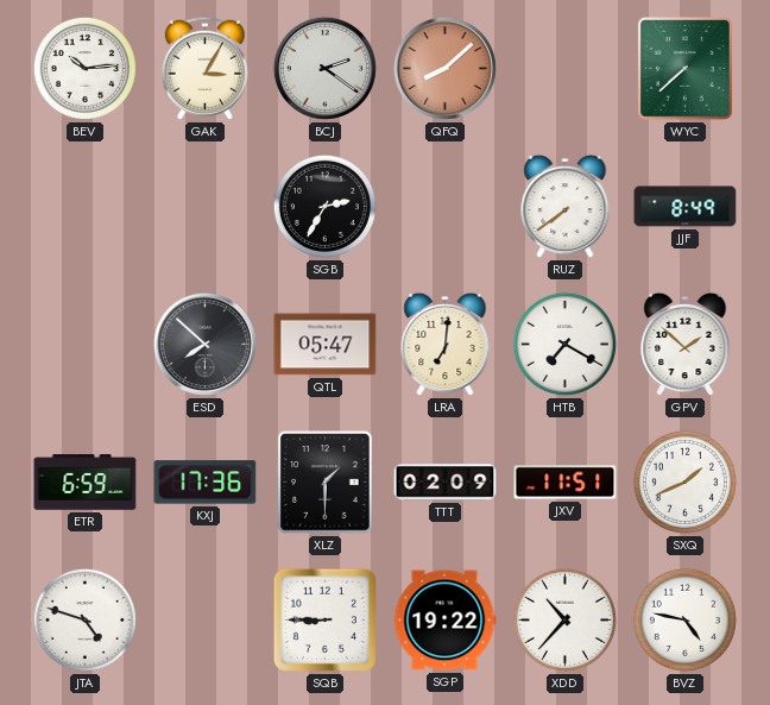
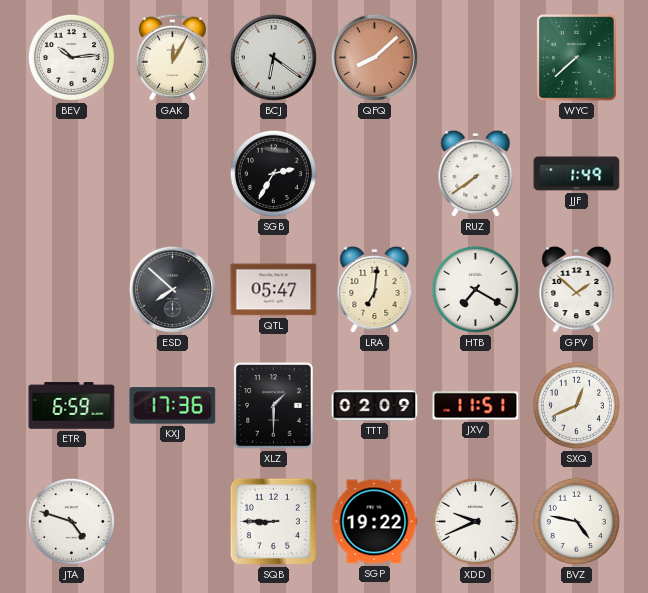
GAK: 3:05 -> 12:05
BCJ: 2:21 -> 6:21
JJF: 8:49 -> 1:49
SXQ: 1:41 -> 12:41
XDD: 10:37 -> 9:41
